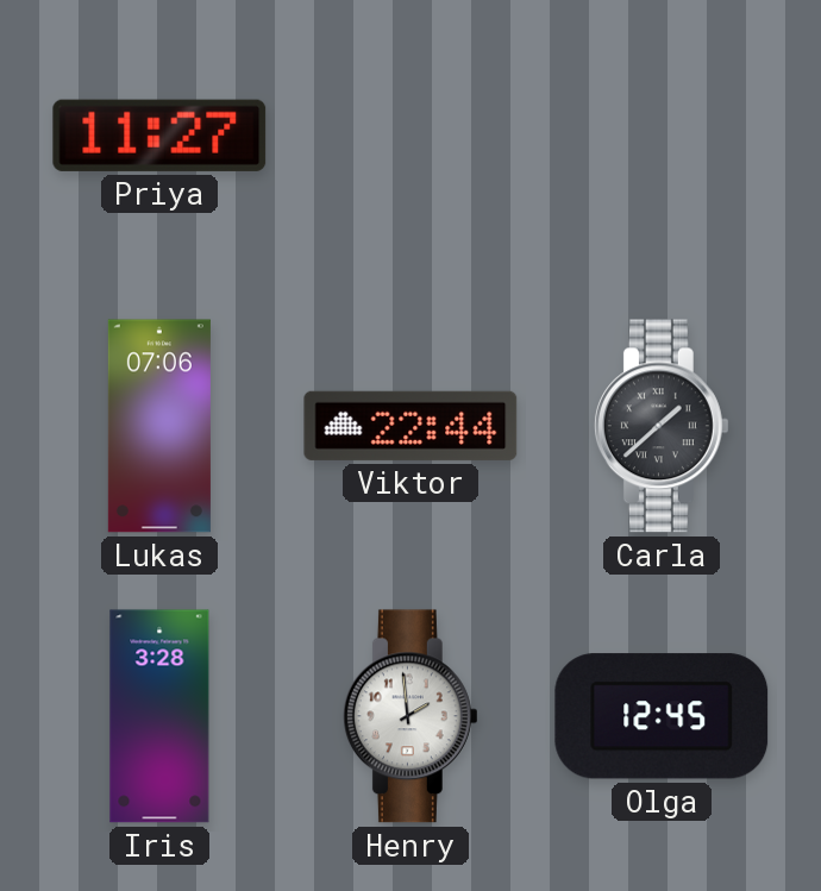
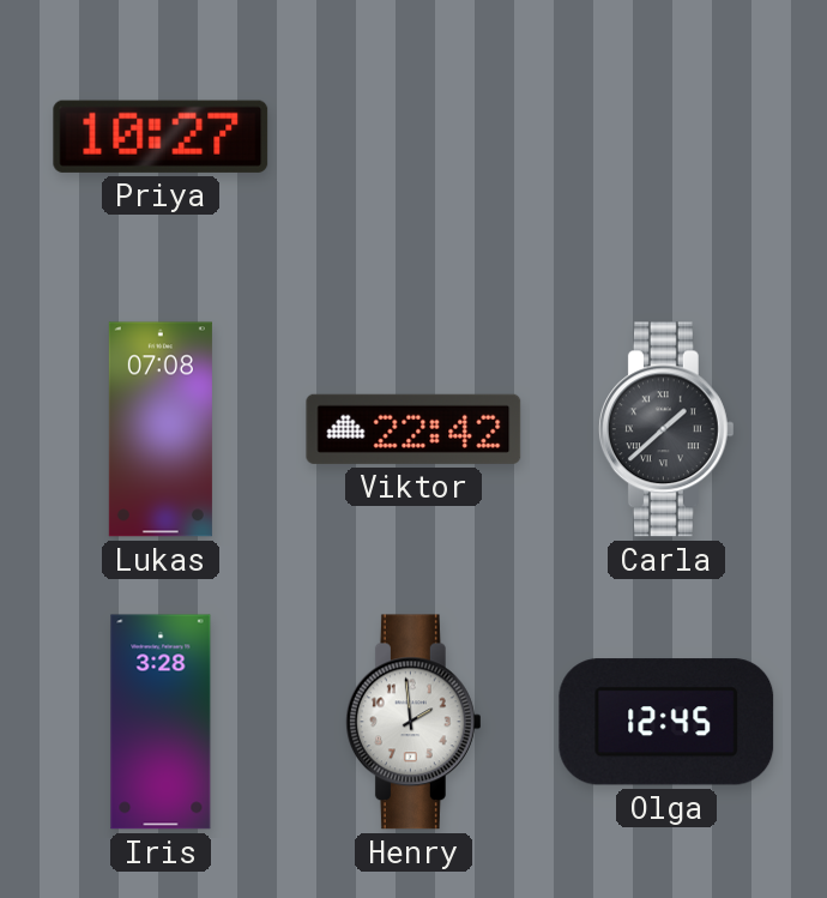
Priya: 11:27 -> 10:27
Lukas: 07:06 -> 07:08
Viktor: 22:44 -> 22:42
